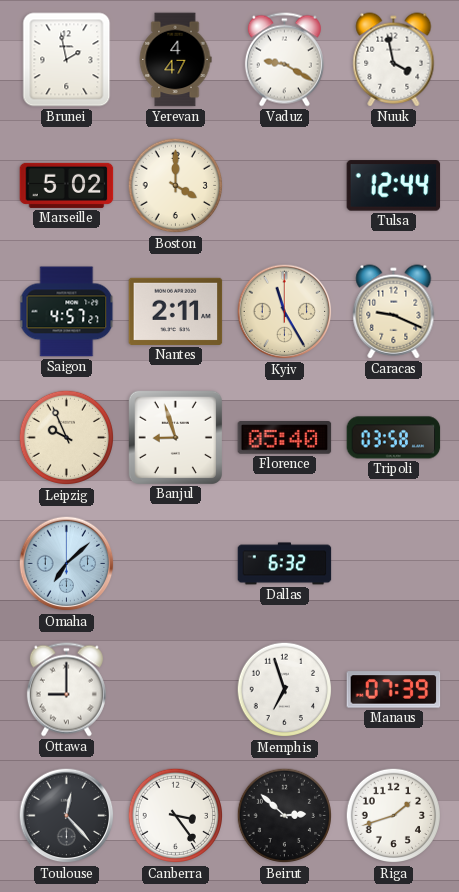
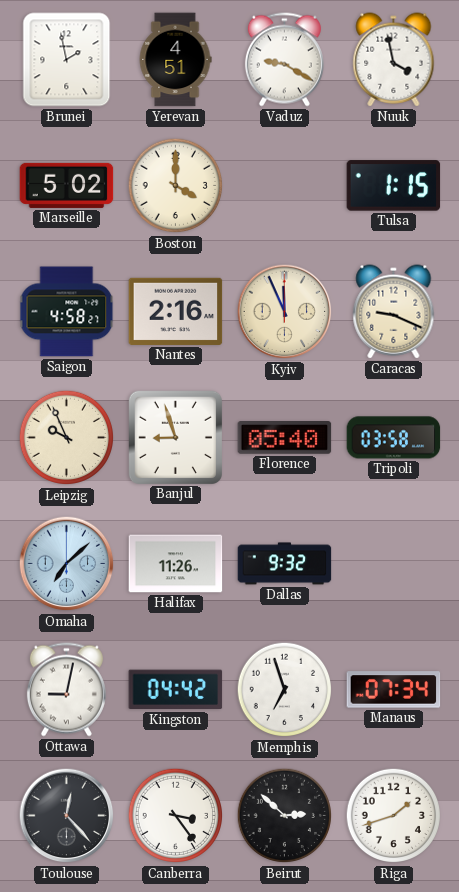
Yerevan: 4:47 -> 4:51
Tulsa: 12:44 -> 1:15
Saigon: 4:57 -> 4:58
Nantes: 2:11 -> 2:16
Kyiv: 11:25 -> 11:56
Halifax: none -> 11:26
Dallas: 6:32 -> 9:32
Ottawa: 9:00 -> 9:02
Kingston: none -> 04:42
Manaus: 07:39 -> 07:34
